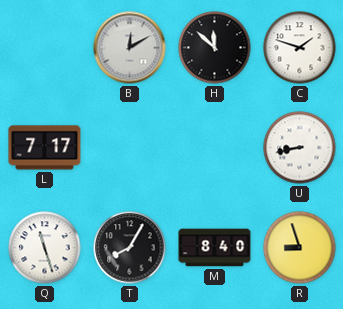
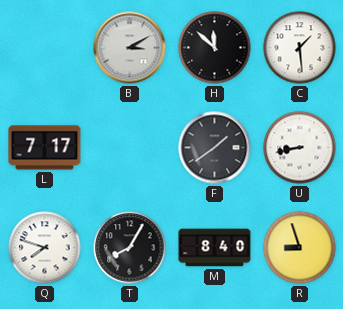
B: 12:10 -> 3:10
C: 1:48 -> 1:29
F: none -> 1:39
Q: 11:27 -> 7:48
